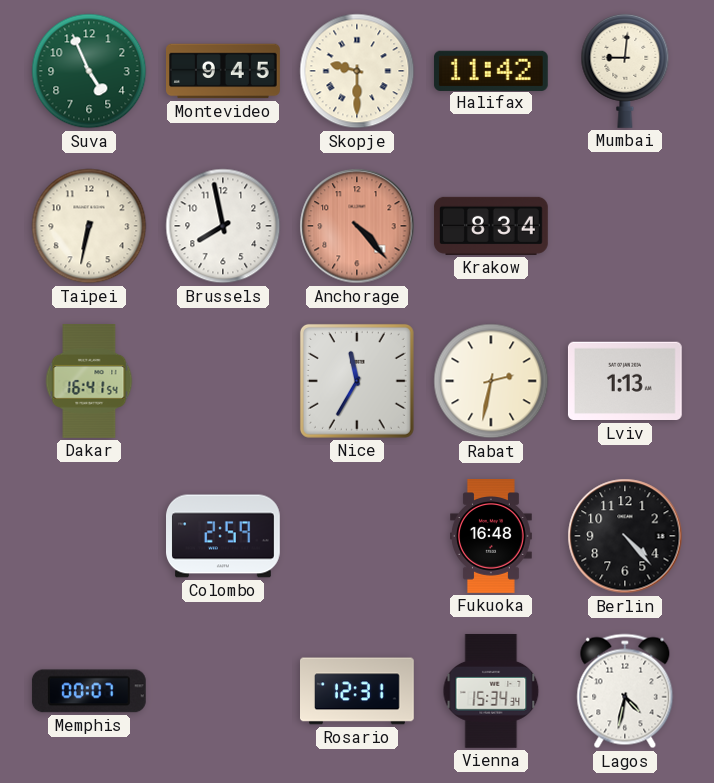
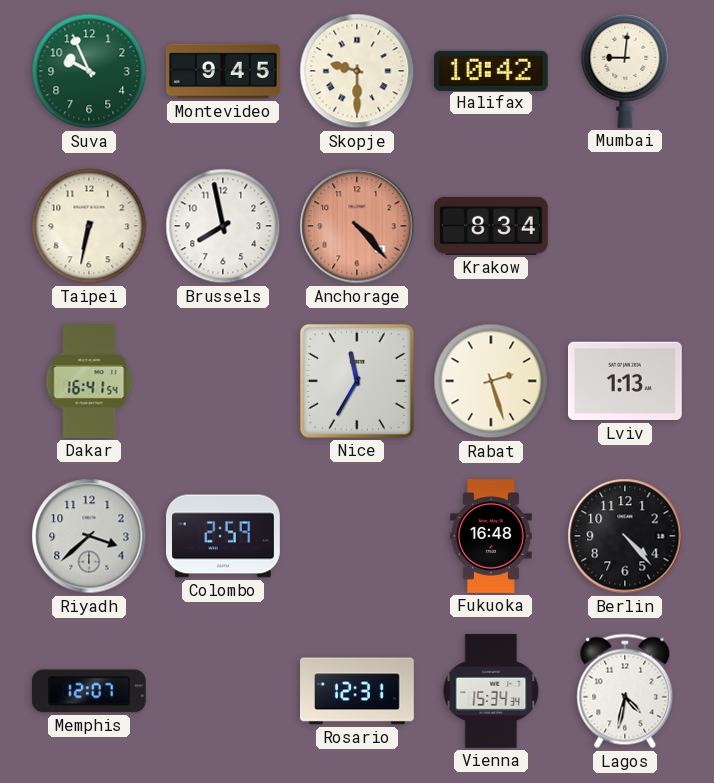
Suva: 4:56 -> 9:56
Halifax: 11:42 -> 10:42
Rabat: 2:32 -> 2:27
Riyadh: none -> 3:38
Memphis: 00:07 -> 12:07
